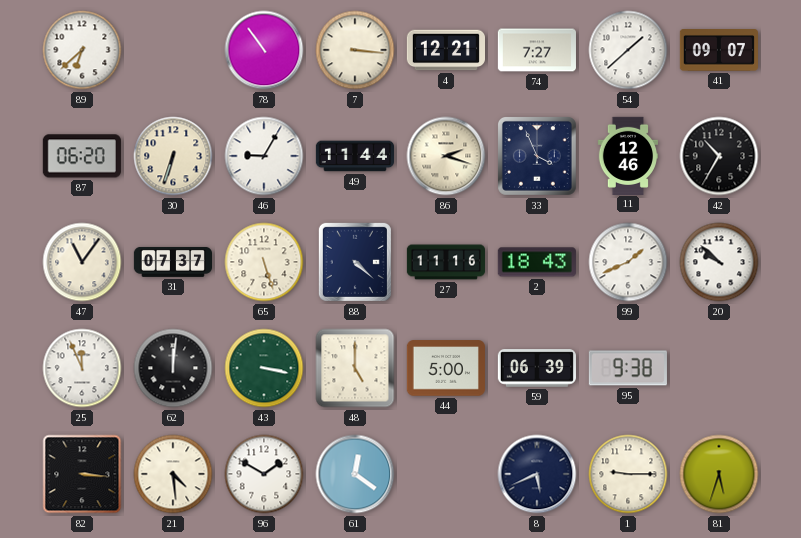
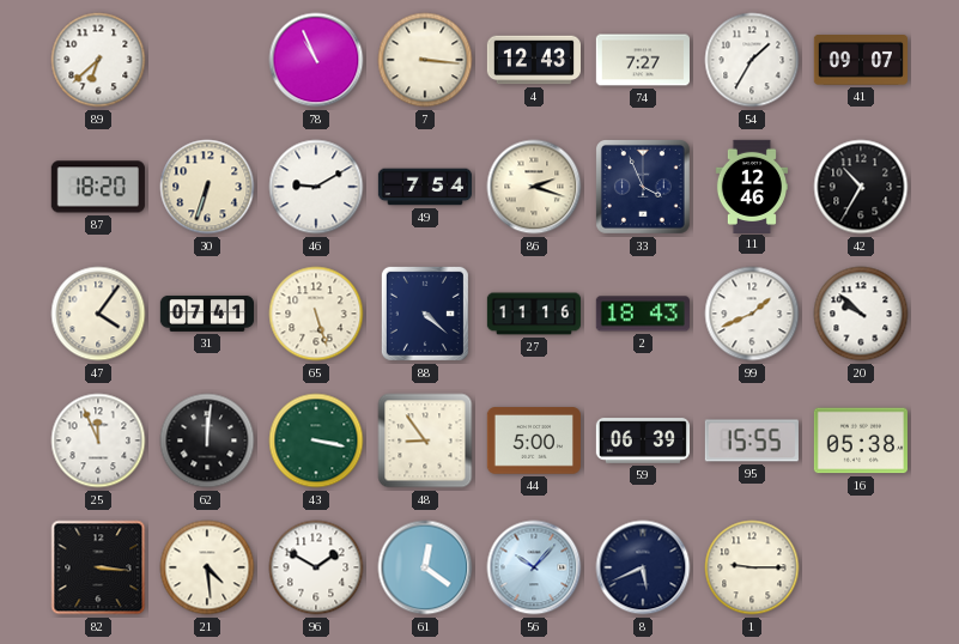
78: 10:54 -> 10:56
4: 12:21 -> 12:43
54: 1:38 -> 1:35
87: 06:20 -> 18:20
46: 9:05 -> 9:10
49: 11:44 -> 7:54
47: 11:06 -> 4:06
31: 07:37 -> 07:41
48: 5:00 -> 8:54
95: 9:38 -> 15:55
16: none -> 05:38
56: none -> 10:07
81: 5:33 -> none
